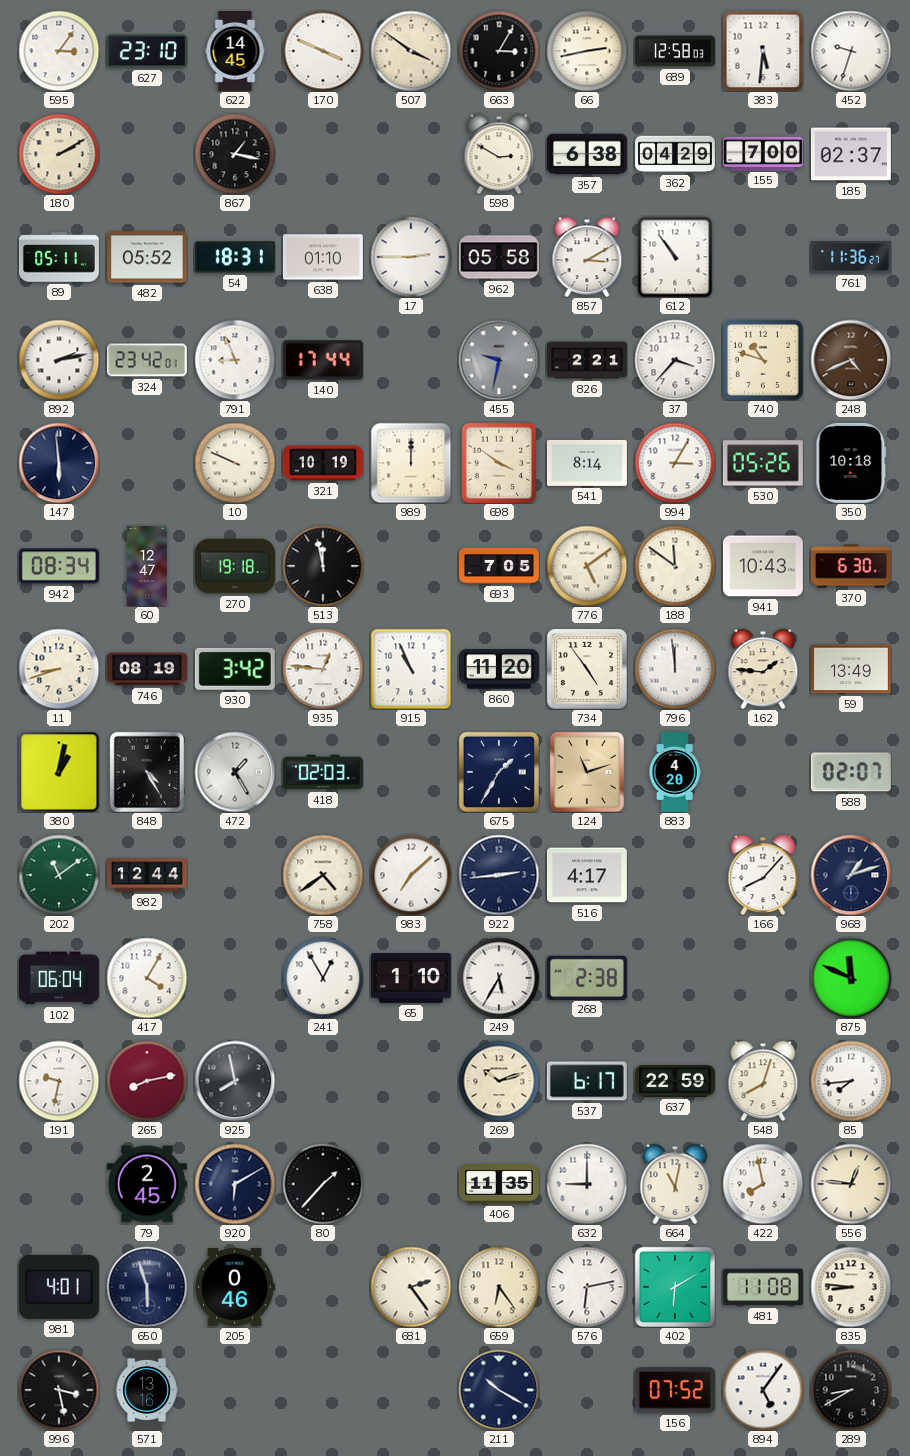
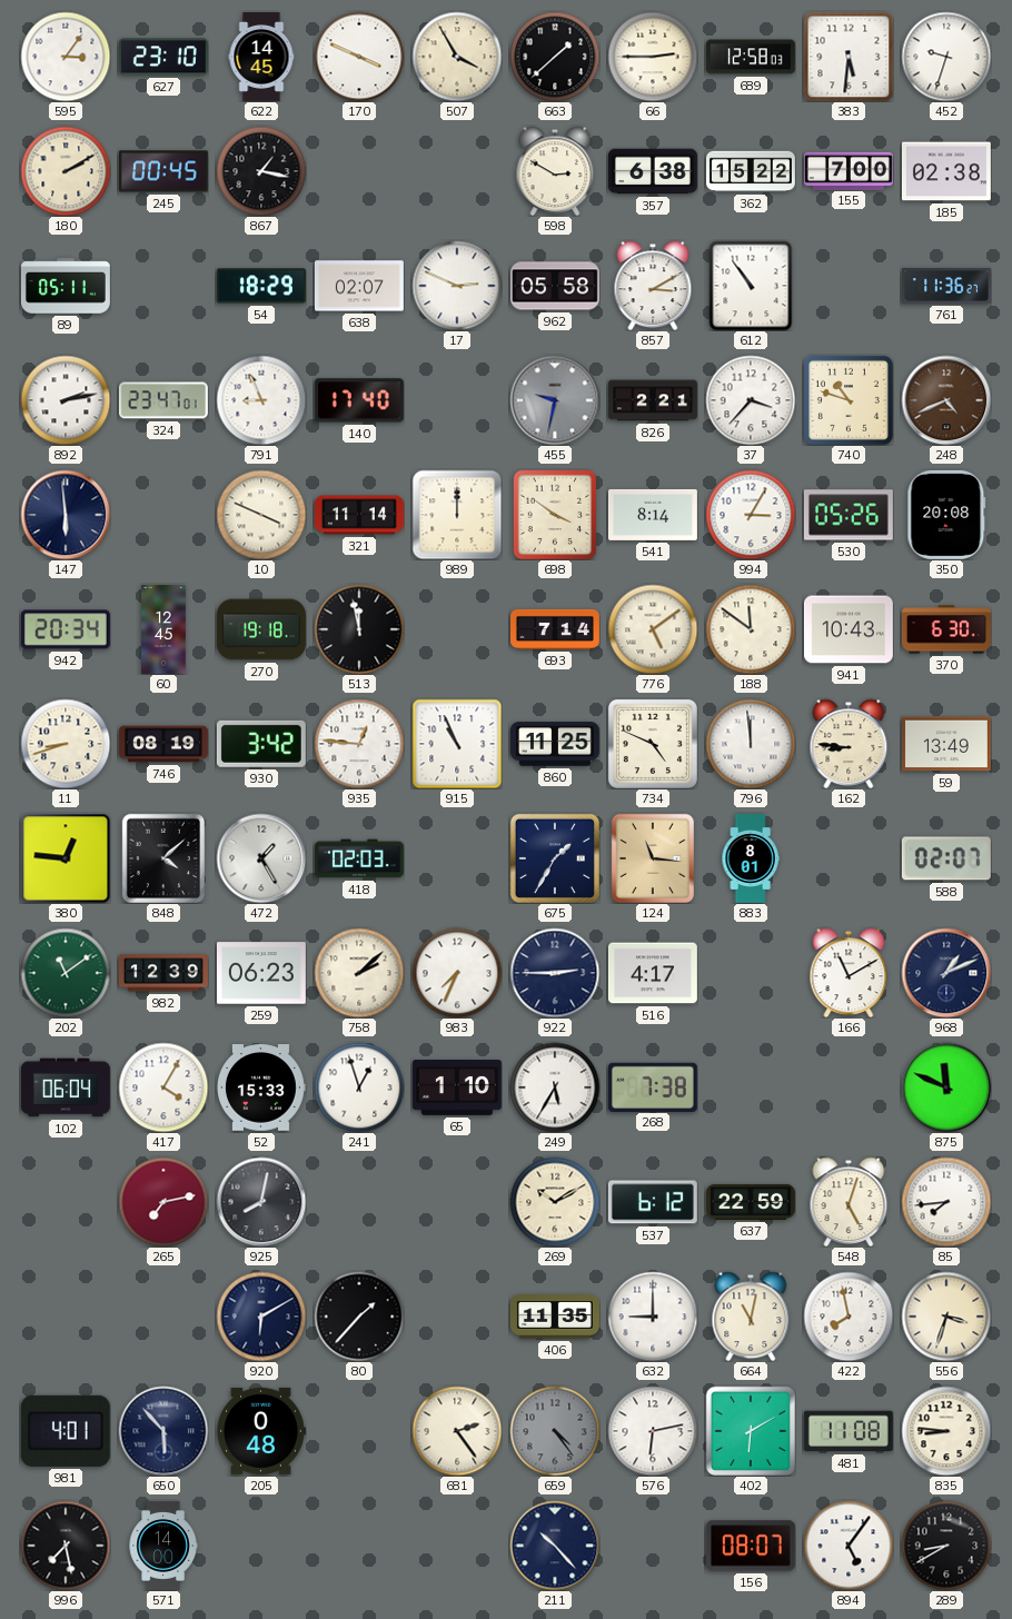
507: 3:51 -> 3:55
663: 3:05 -> 1:38
66: 2:43 -> 2:45
245: none -> 00:45
362: 04:29 -> 15:22
185: 02:37 -> 02:38
482: 05:52 -> none
54: 18:31 -> 18:29
638: 01:10 -> 02:07
17: 2:45 -> 2:49
324: 23:42 -> 23:47
140: 17:44 -> 17:40
10: 9:49 -> 3:49
321: 10:19 -> 11:14
350: 10:18 -> 20:08
942: 08:34 -> 20:34
60: 12:47 -> 12:45
693: 7:05 -> 7:14
860: 11:20 -> 11:25
734: 4:54 -> 4:49
162: 1:46 -> 8:46
380: 1:02 -> 12:46
848: 4:25 -> 4:08
124: 11:12 -> 11:16
883: 4:20 -> 8:01
982: 12:44 -> 12:39
259: none -> 06:23
758: 4:39 -> 2:08
983: 7:08 -> 7:34
922: 2:44 -> 2:45
166: 8:07 -> 11:10
968: 1:12 -> 1:11
52: none -> 15:33
241: 12:55 -> 12:57
268: 2:38 -> 7:38
191: 9:32 -> none
265: 8:13 -> 7:13
925: 7:58 -> 8:02
269: 10:12 -> 10:10
537: 6:17 -> 6:12
548: 8:03 -> 5:03
79: 2:45 -> none
556: 12:46 -> 3:33
650: 5:57 -> 5:53
205: 0:46 -> 0:48
659: 6:24 -> 4:24
659 dial: cream -> grey
996: 3:28 -> 7:28
571: 13:16 -> 14:00
211: 10:20 -> 10:23
156: 07:52 -> 08:07
